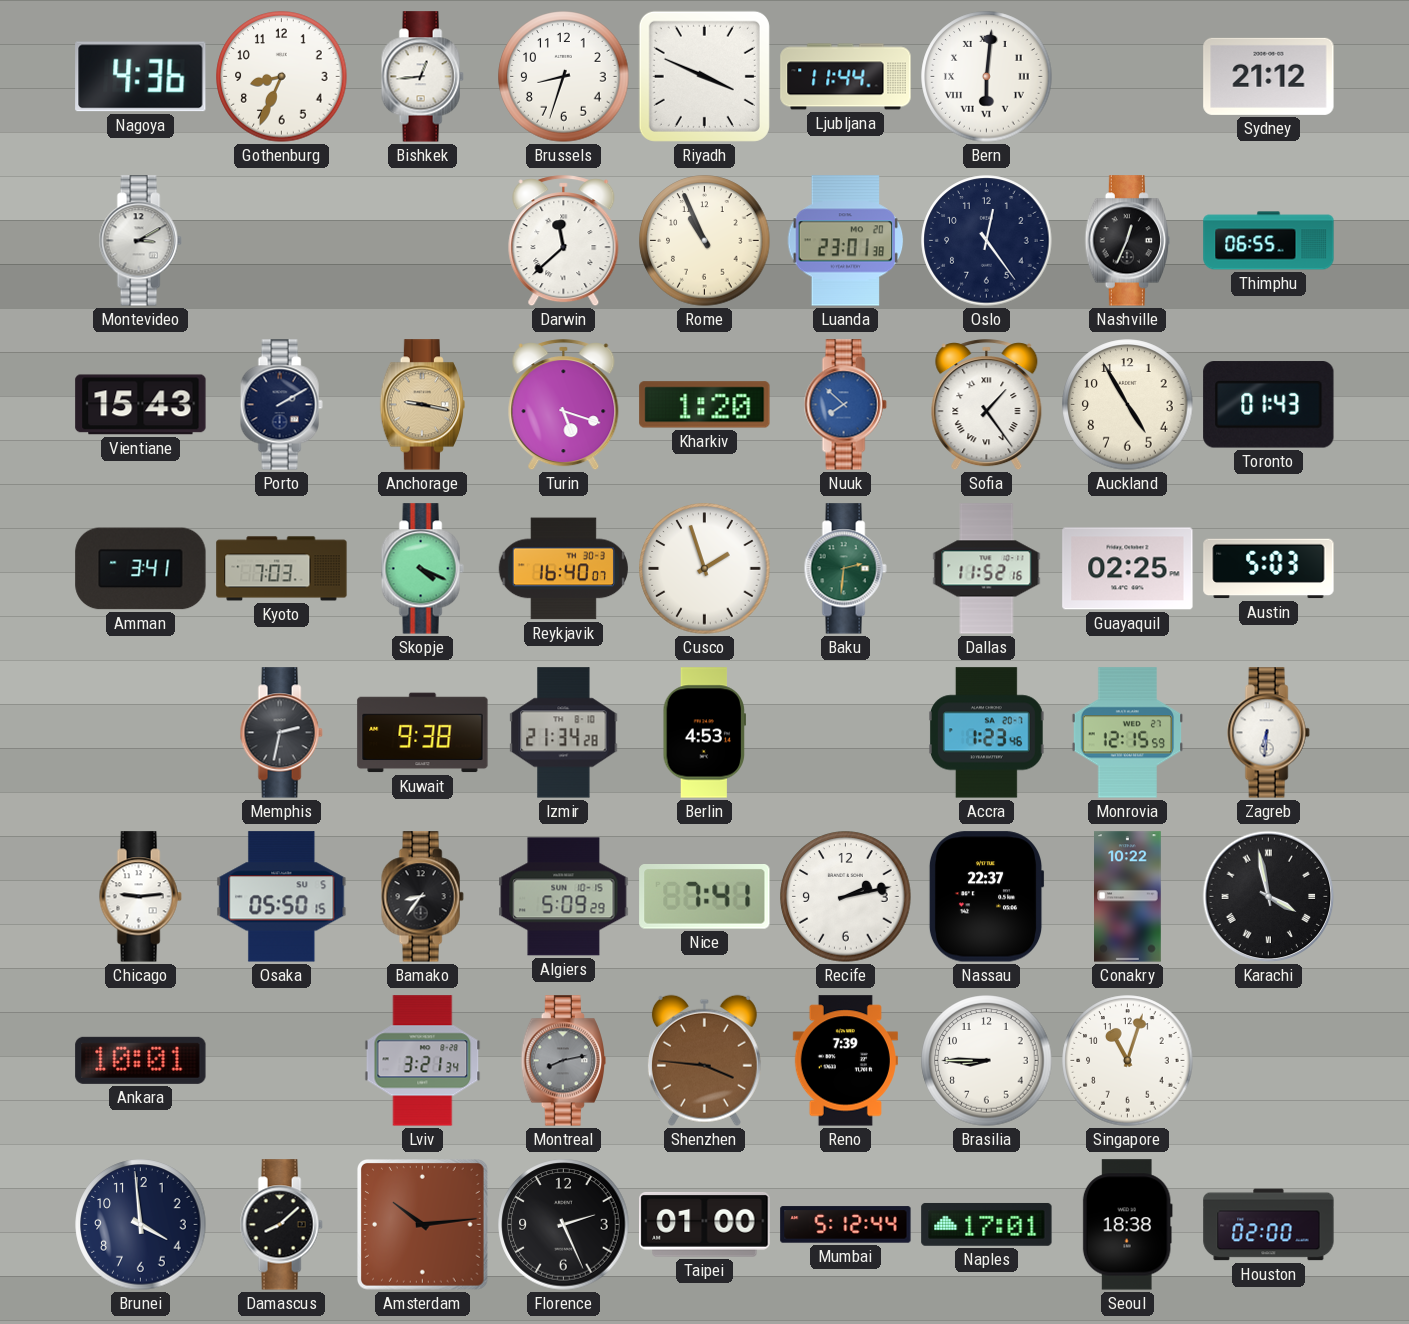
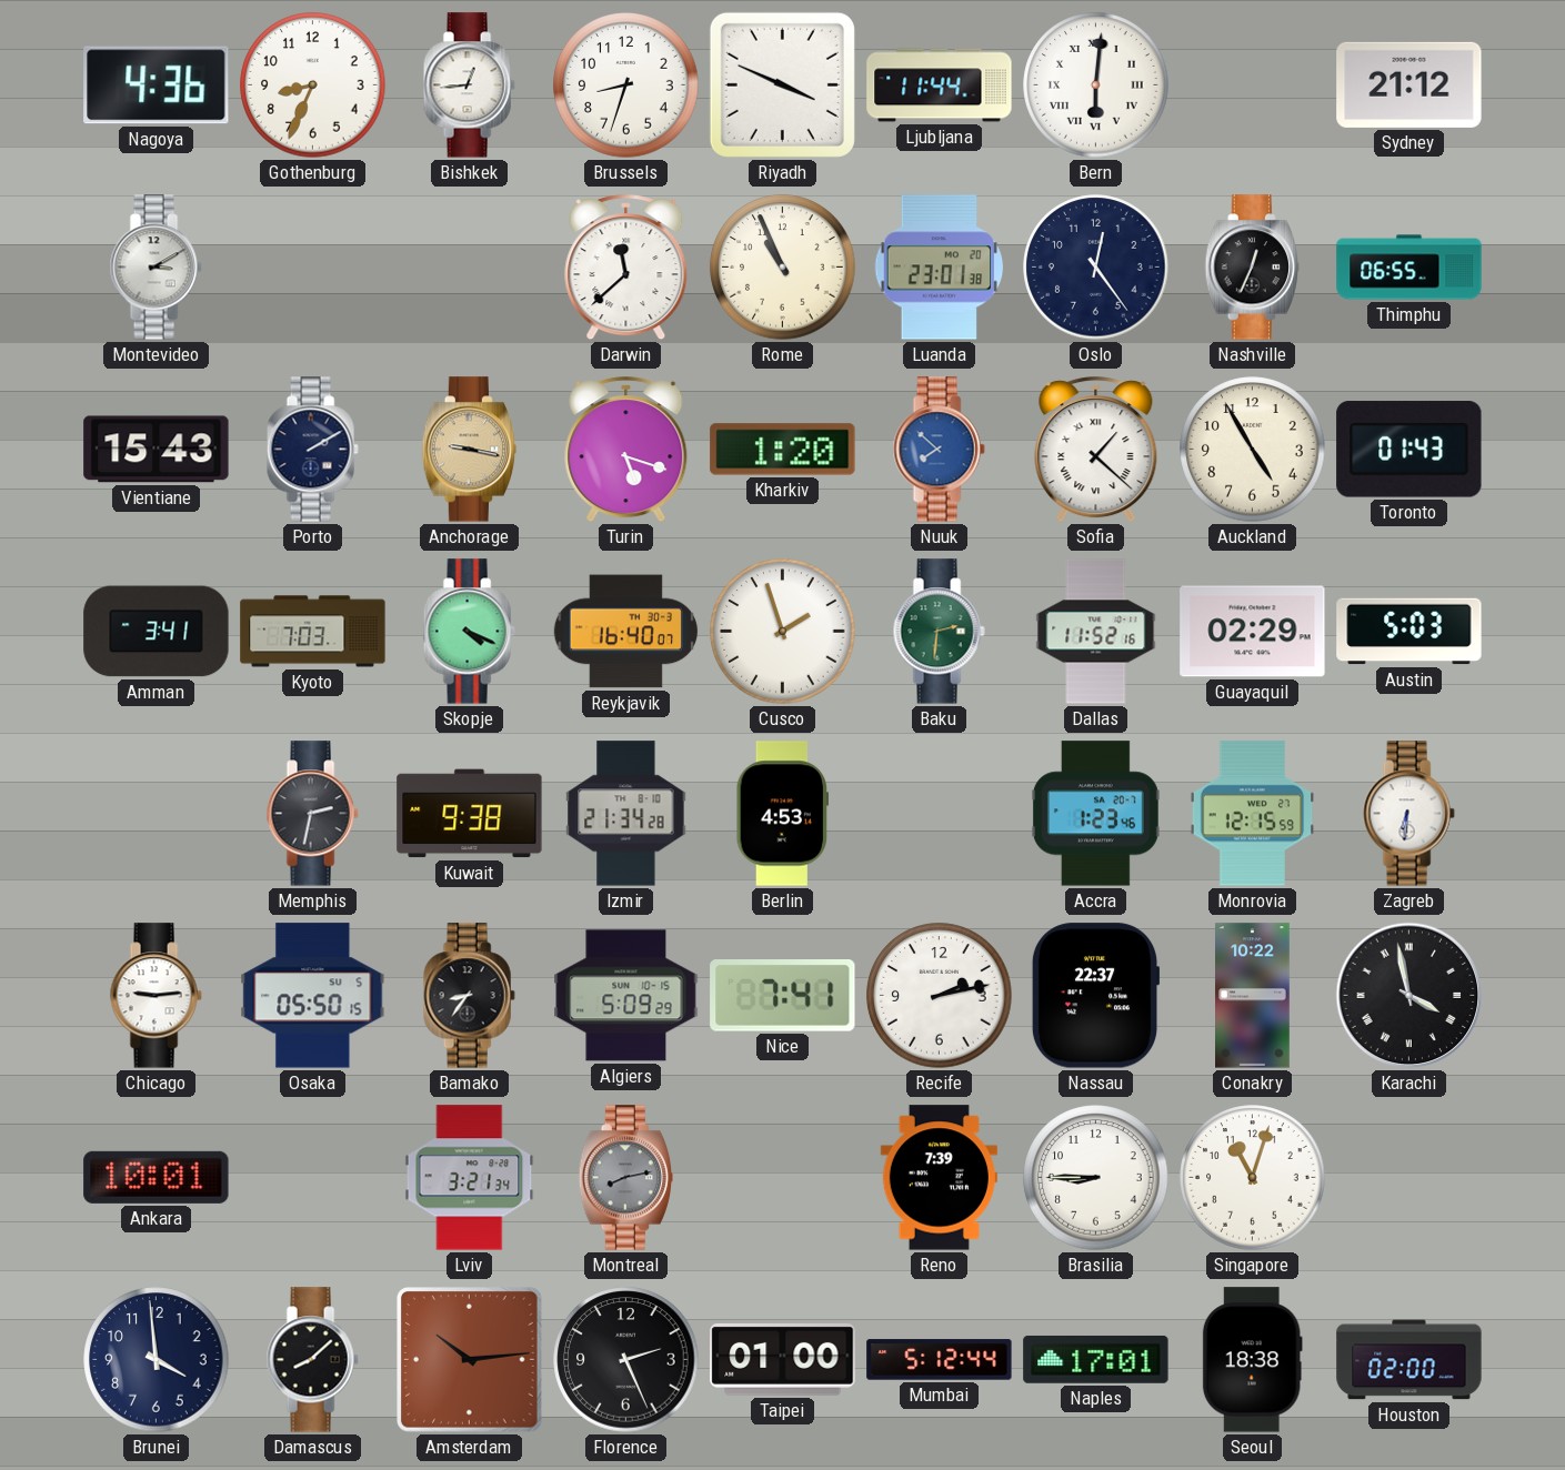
Sofia: 1:24 -> 1:22
Guayaquil: 02:25 -> 02:29
Shenzhen: 3:46 -> none
